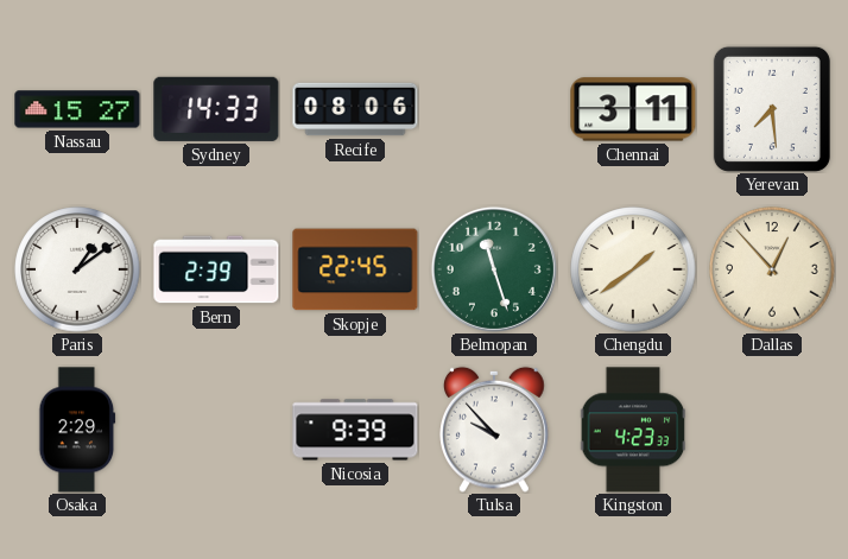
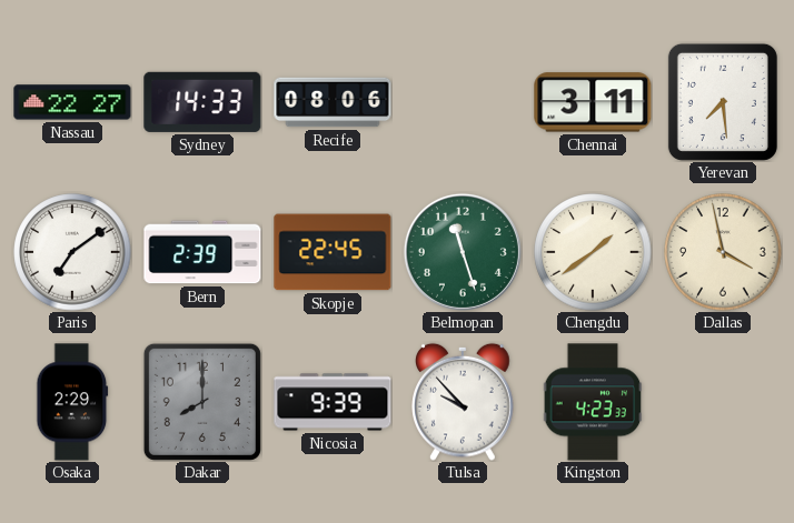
Nassau: 15:27 -> 22:27
Paris: 1:09 -> 7:09
Dallas: 12:53 -> 3:58
Dakar: none -> 8:00
